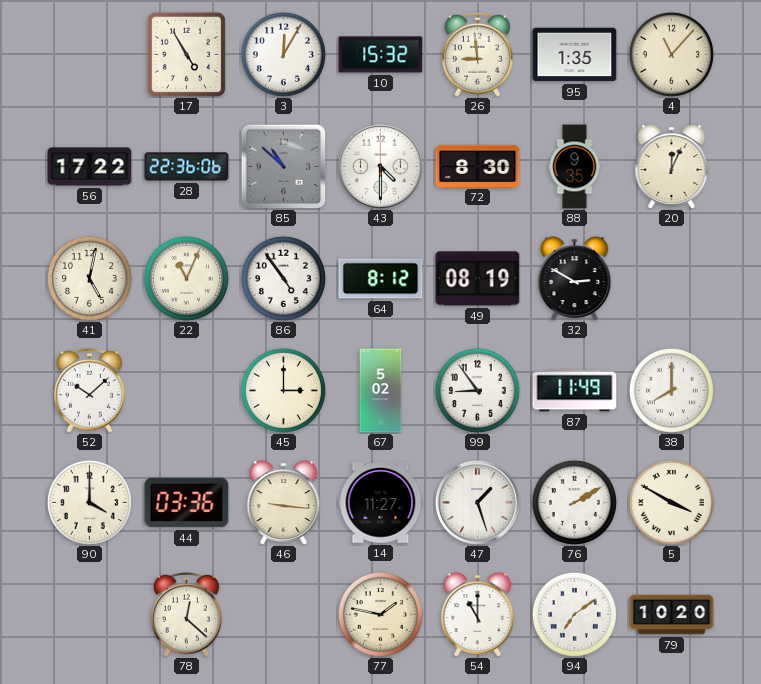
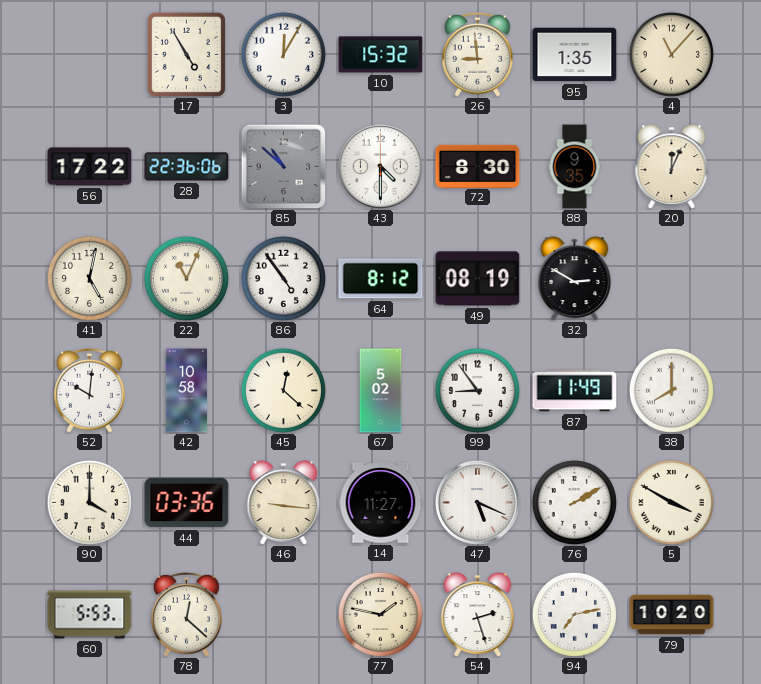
52: 10:08 -> 10:01
42: none -> 10:58
45: 3:00 -> 12:22
47: 1:27 -> 5:19
60: none -> 5:53
54: 11:00 -> 2:27
94: 7:09 -> 7:13
